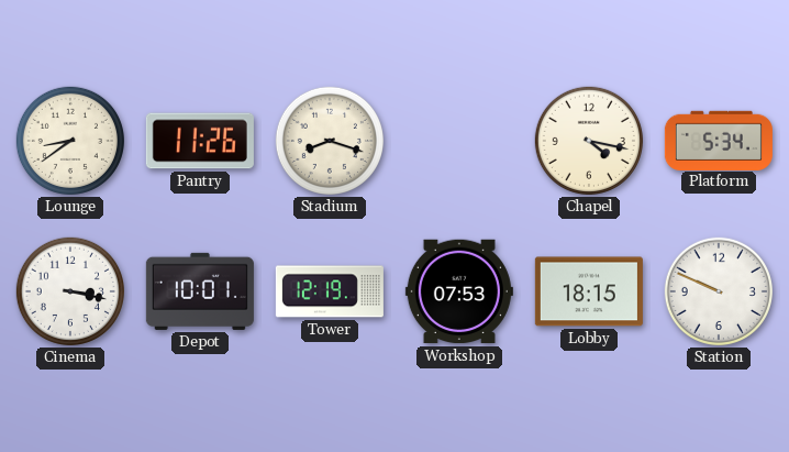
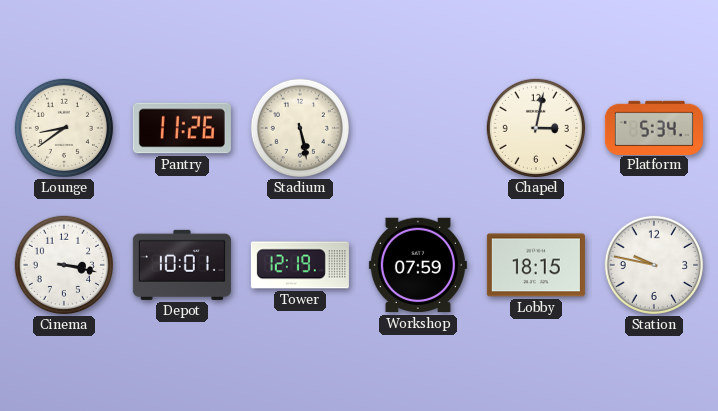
Stadium: 8:18 -> 5:28
Chapel: 4:17 -> 3:02
Workshop: 07:53 -> 07:59
Station: 9:49 -> 9:47
